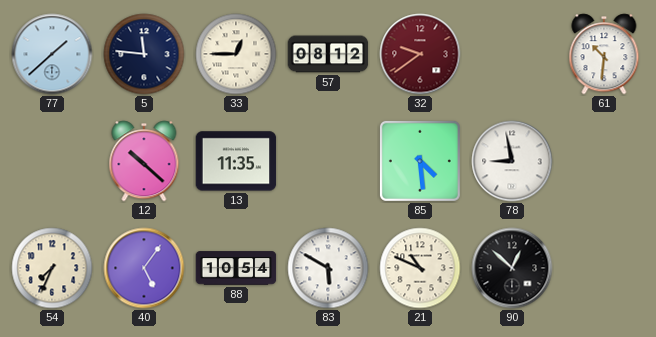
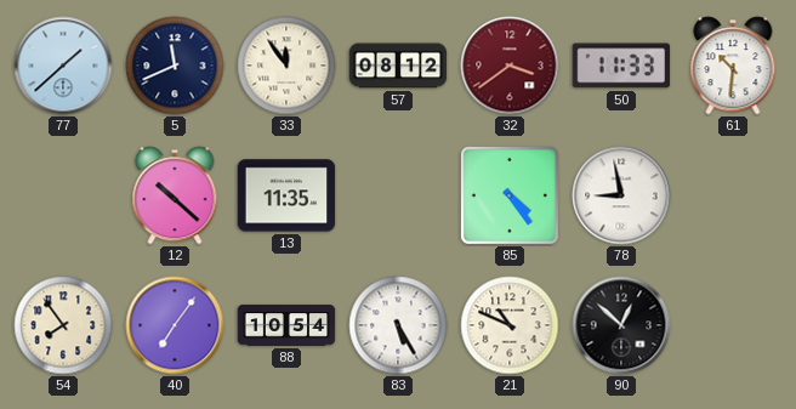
5: 11:46 -> 11:41
33: 12:45 -> 11:54
32: 9:39 -> 3:39
50: none -> 11:33
85: 4:29 -> 4:24
54: 7:34 -> 7:54
40: 5:06 -> 7:06
83: 5:50 -> 5:25
